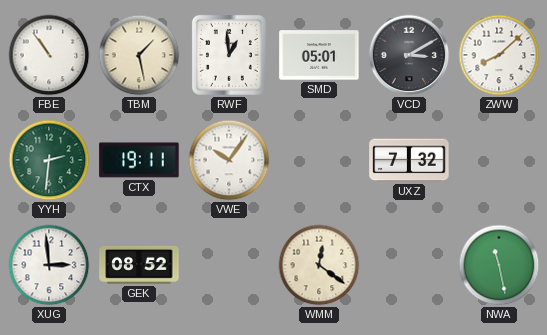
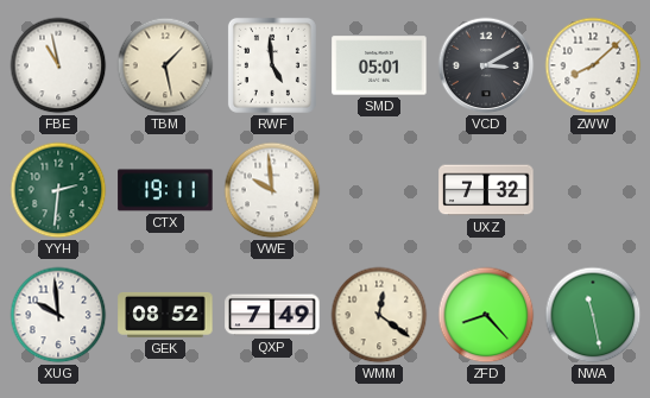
FBE: 10:54 -> 10:58
RWF: 12:59 -> 4:59
VWE: 10:06 -> 9:59
XUG: 2:59 -> 9:59
QXP: none -> 7:49
ZFD: none -> 8:23
